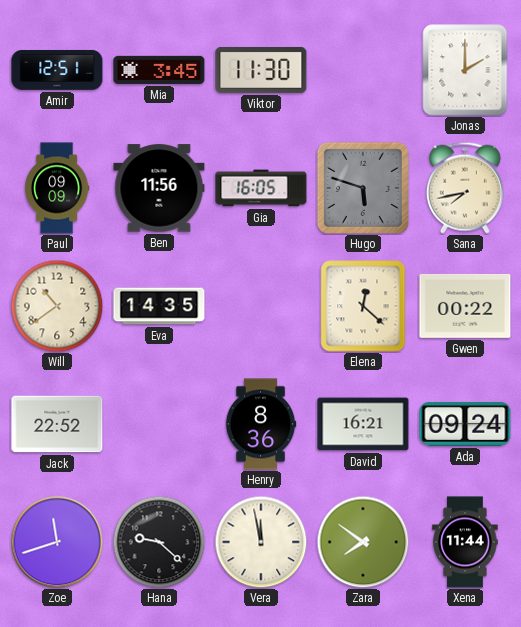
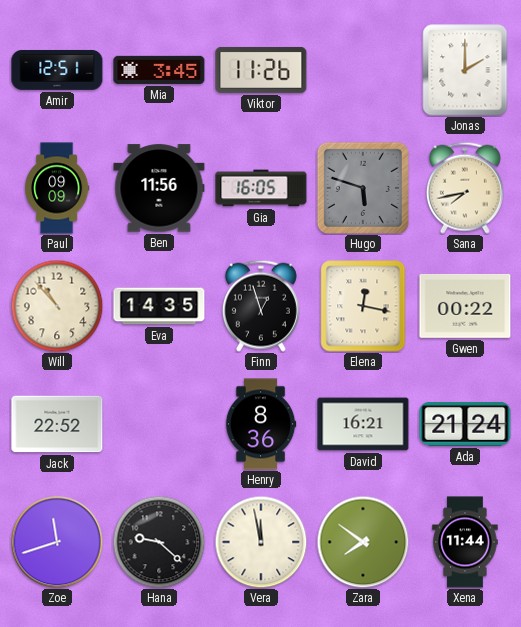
Viktor: 11:30 -> 11:26
Will: 10:39 -> 10:53
Finn: none -> 12:57
Elena: 12:22 -> 12:17
Ada: 09:24 -> 21:24
